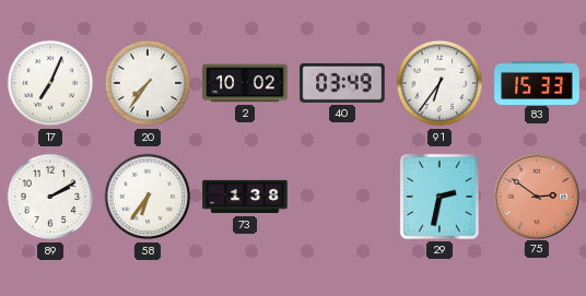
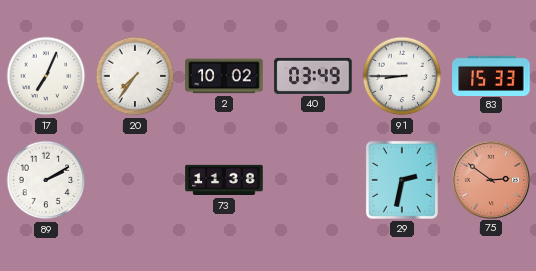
91: 6:36 -> 8:45
58: 6:36 -> none
73: 1:38 -> 11:38
